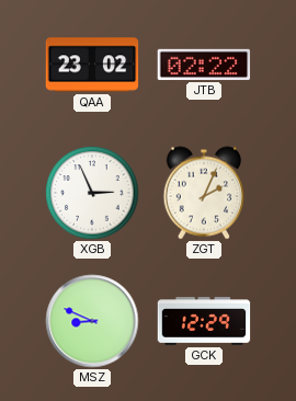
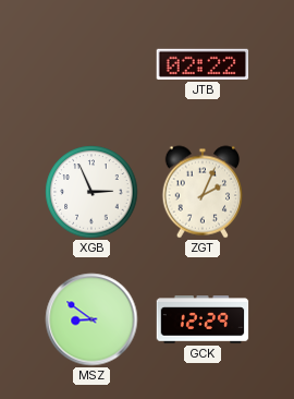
QAA: 23:02 -> none
MSZ: 8:49 -> 8:51
